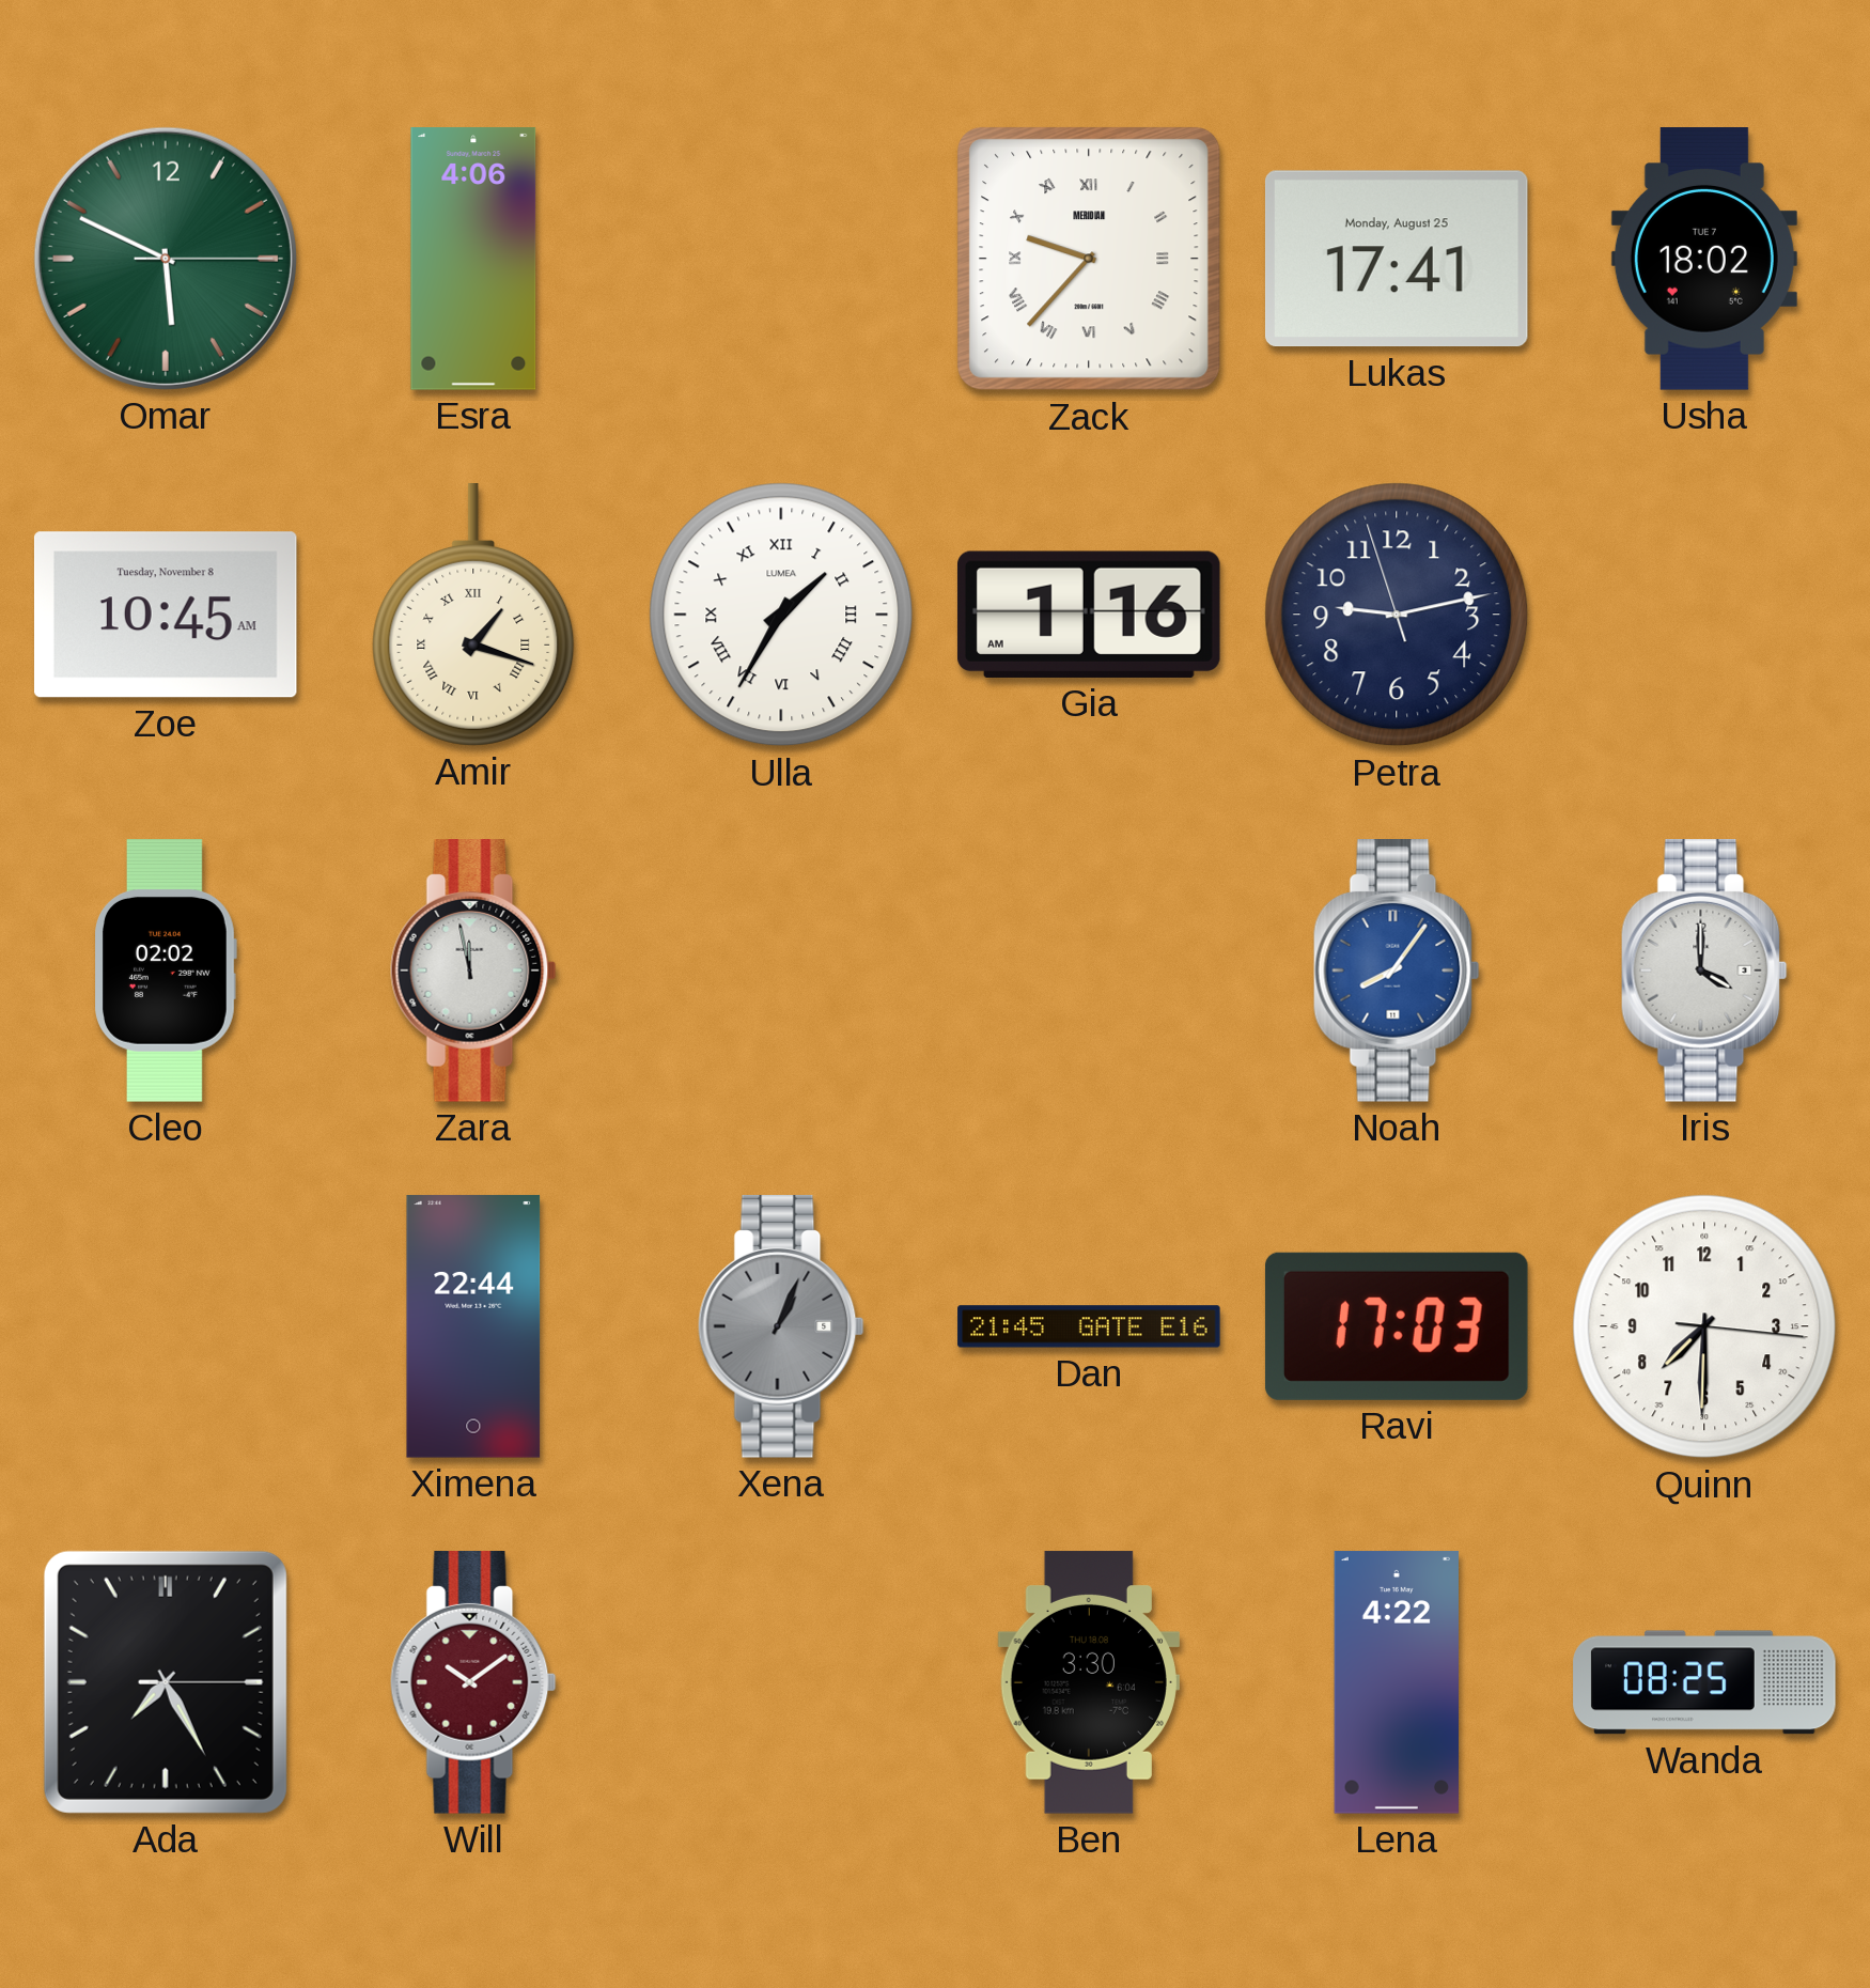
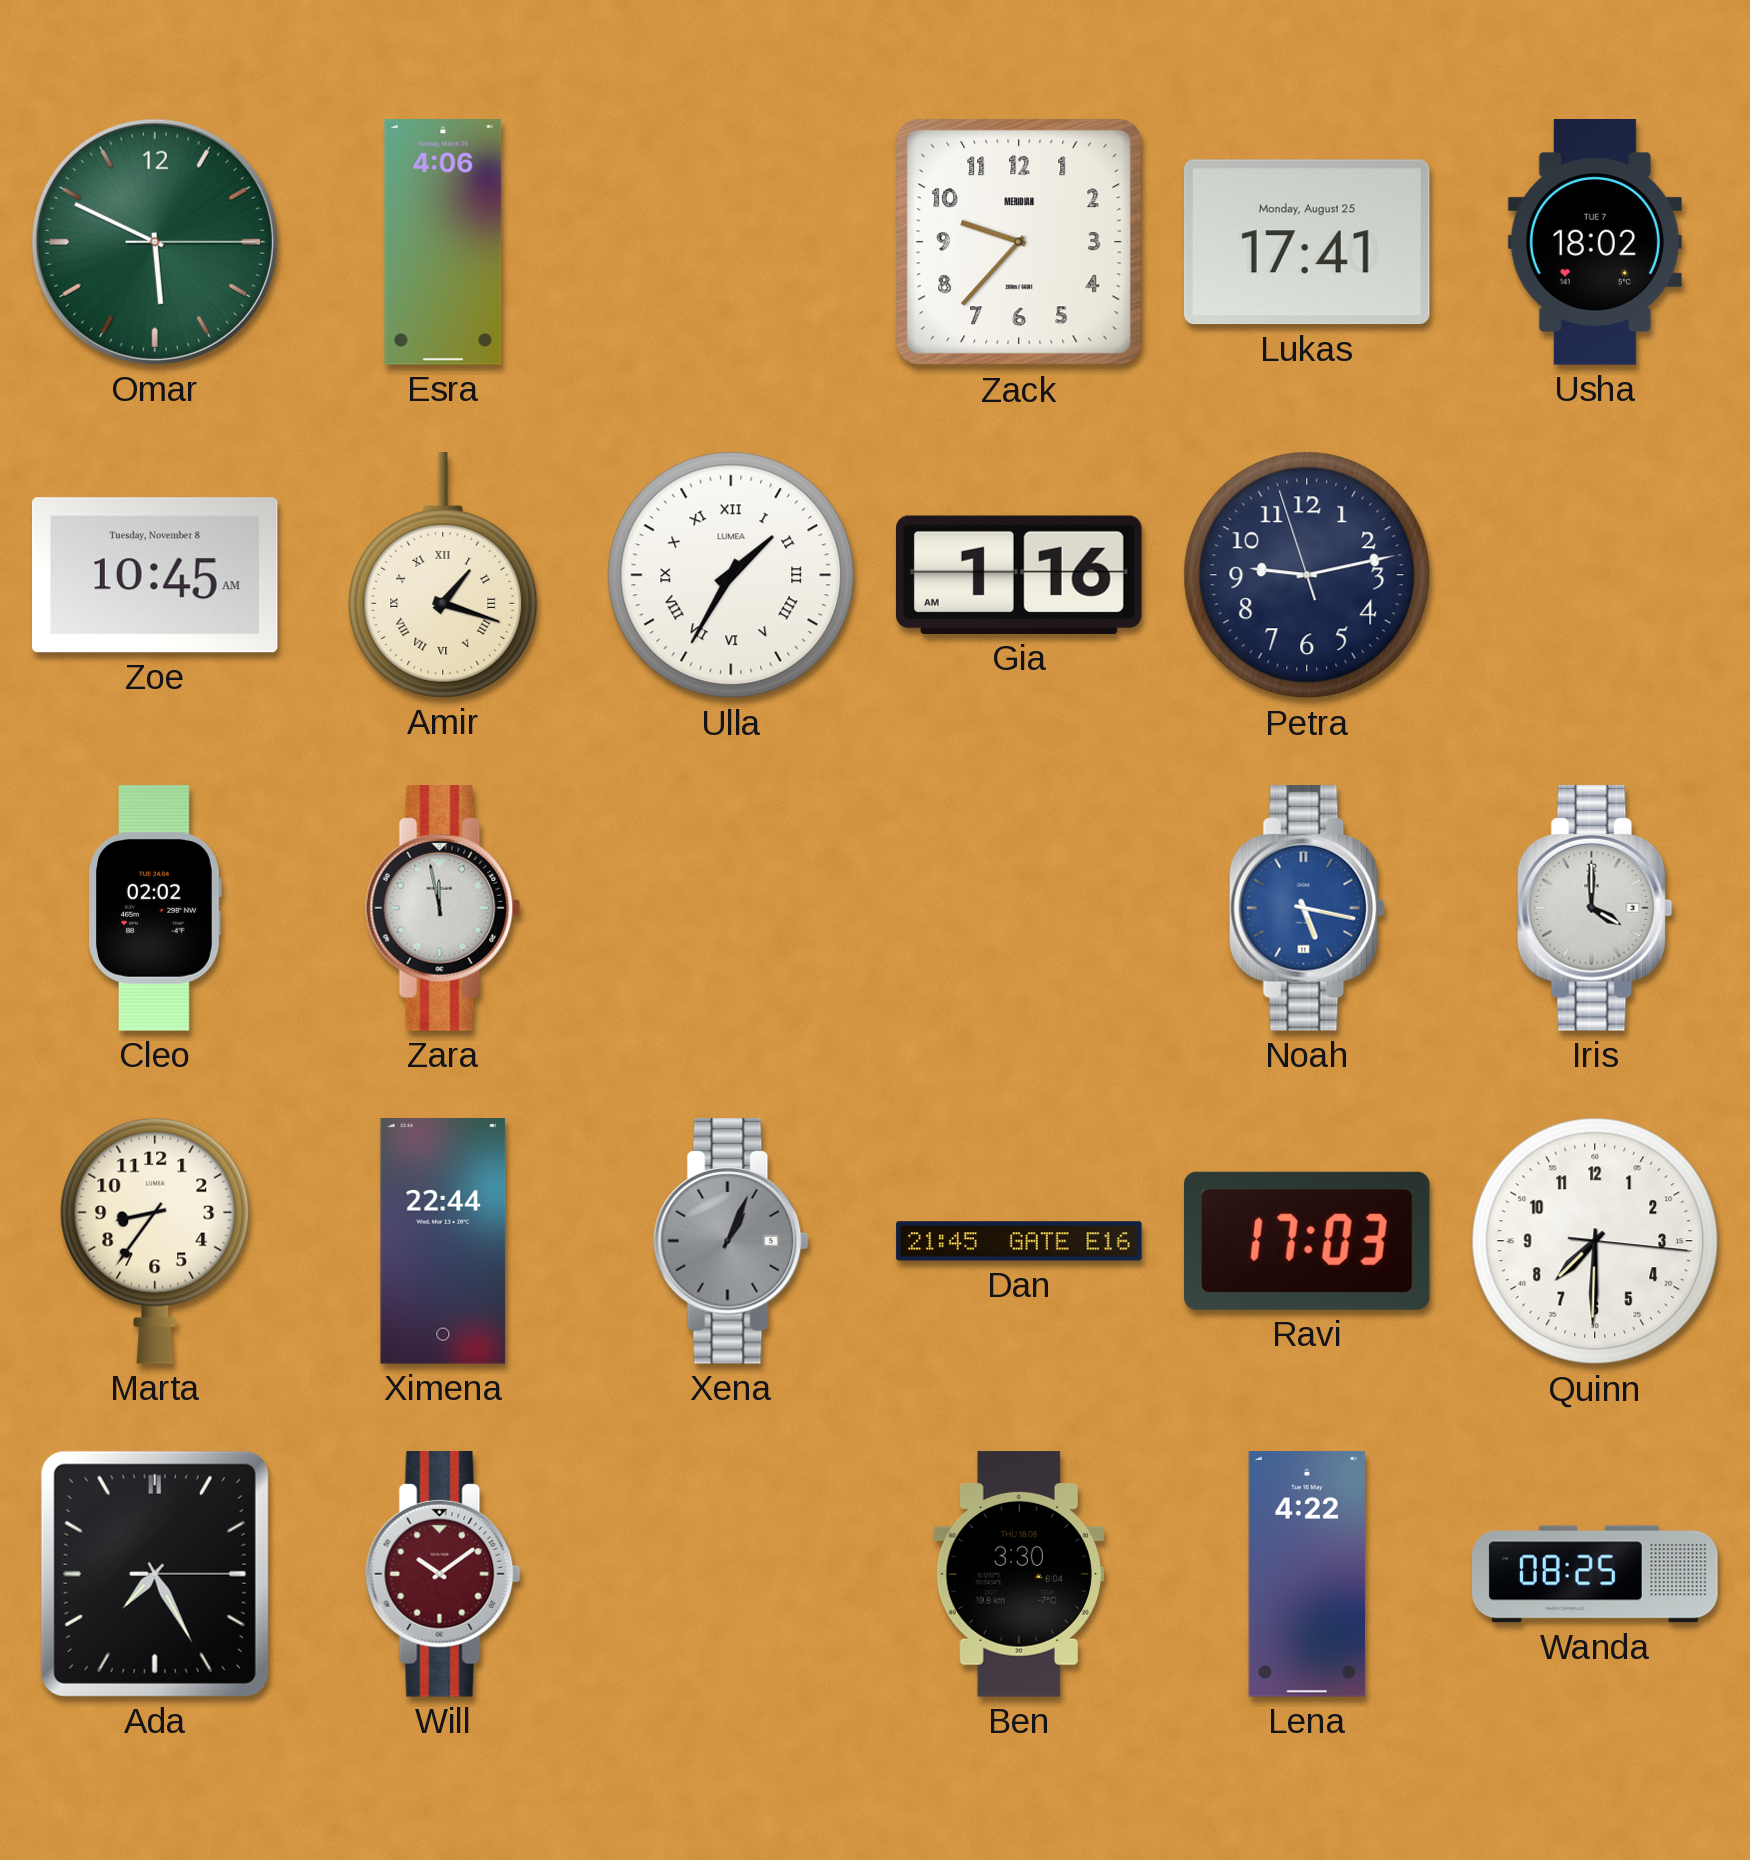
Zack numerals: Roman -> Arabic
Noah: 8:06 -> 5:17
Marta: none -> 8:36
